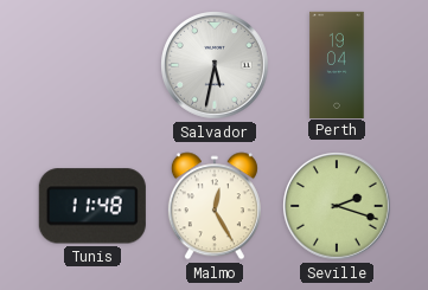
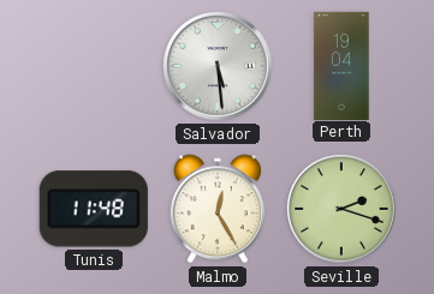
Salvador: 5:32 -> 5:29
